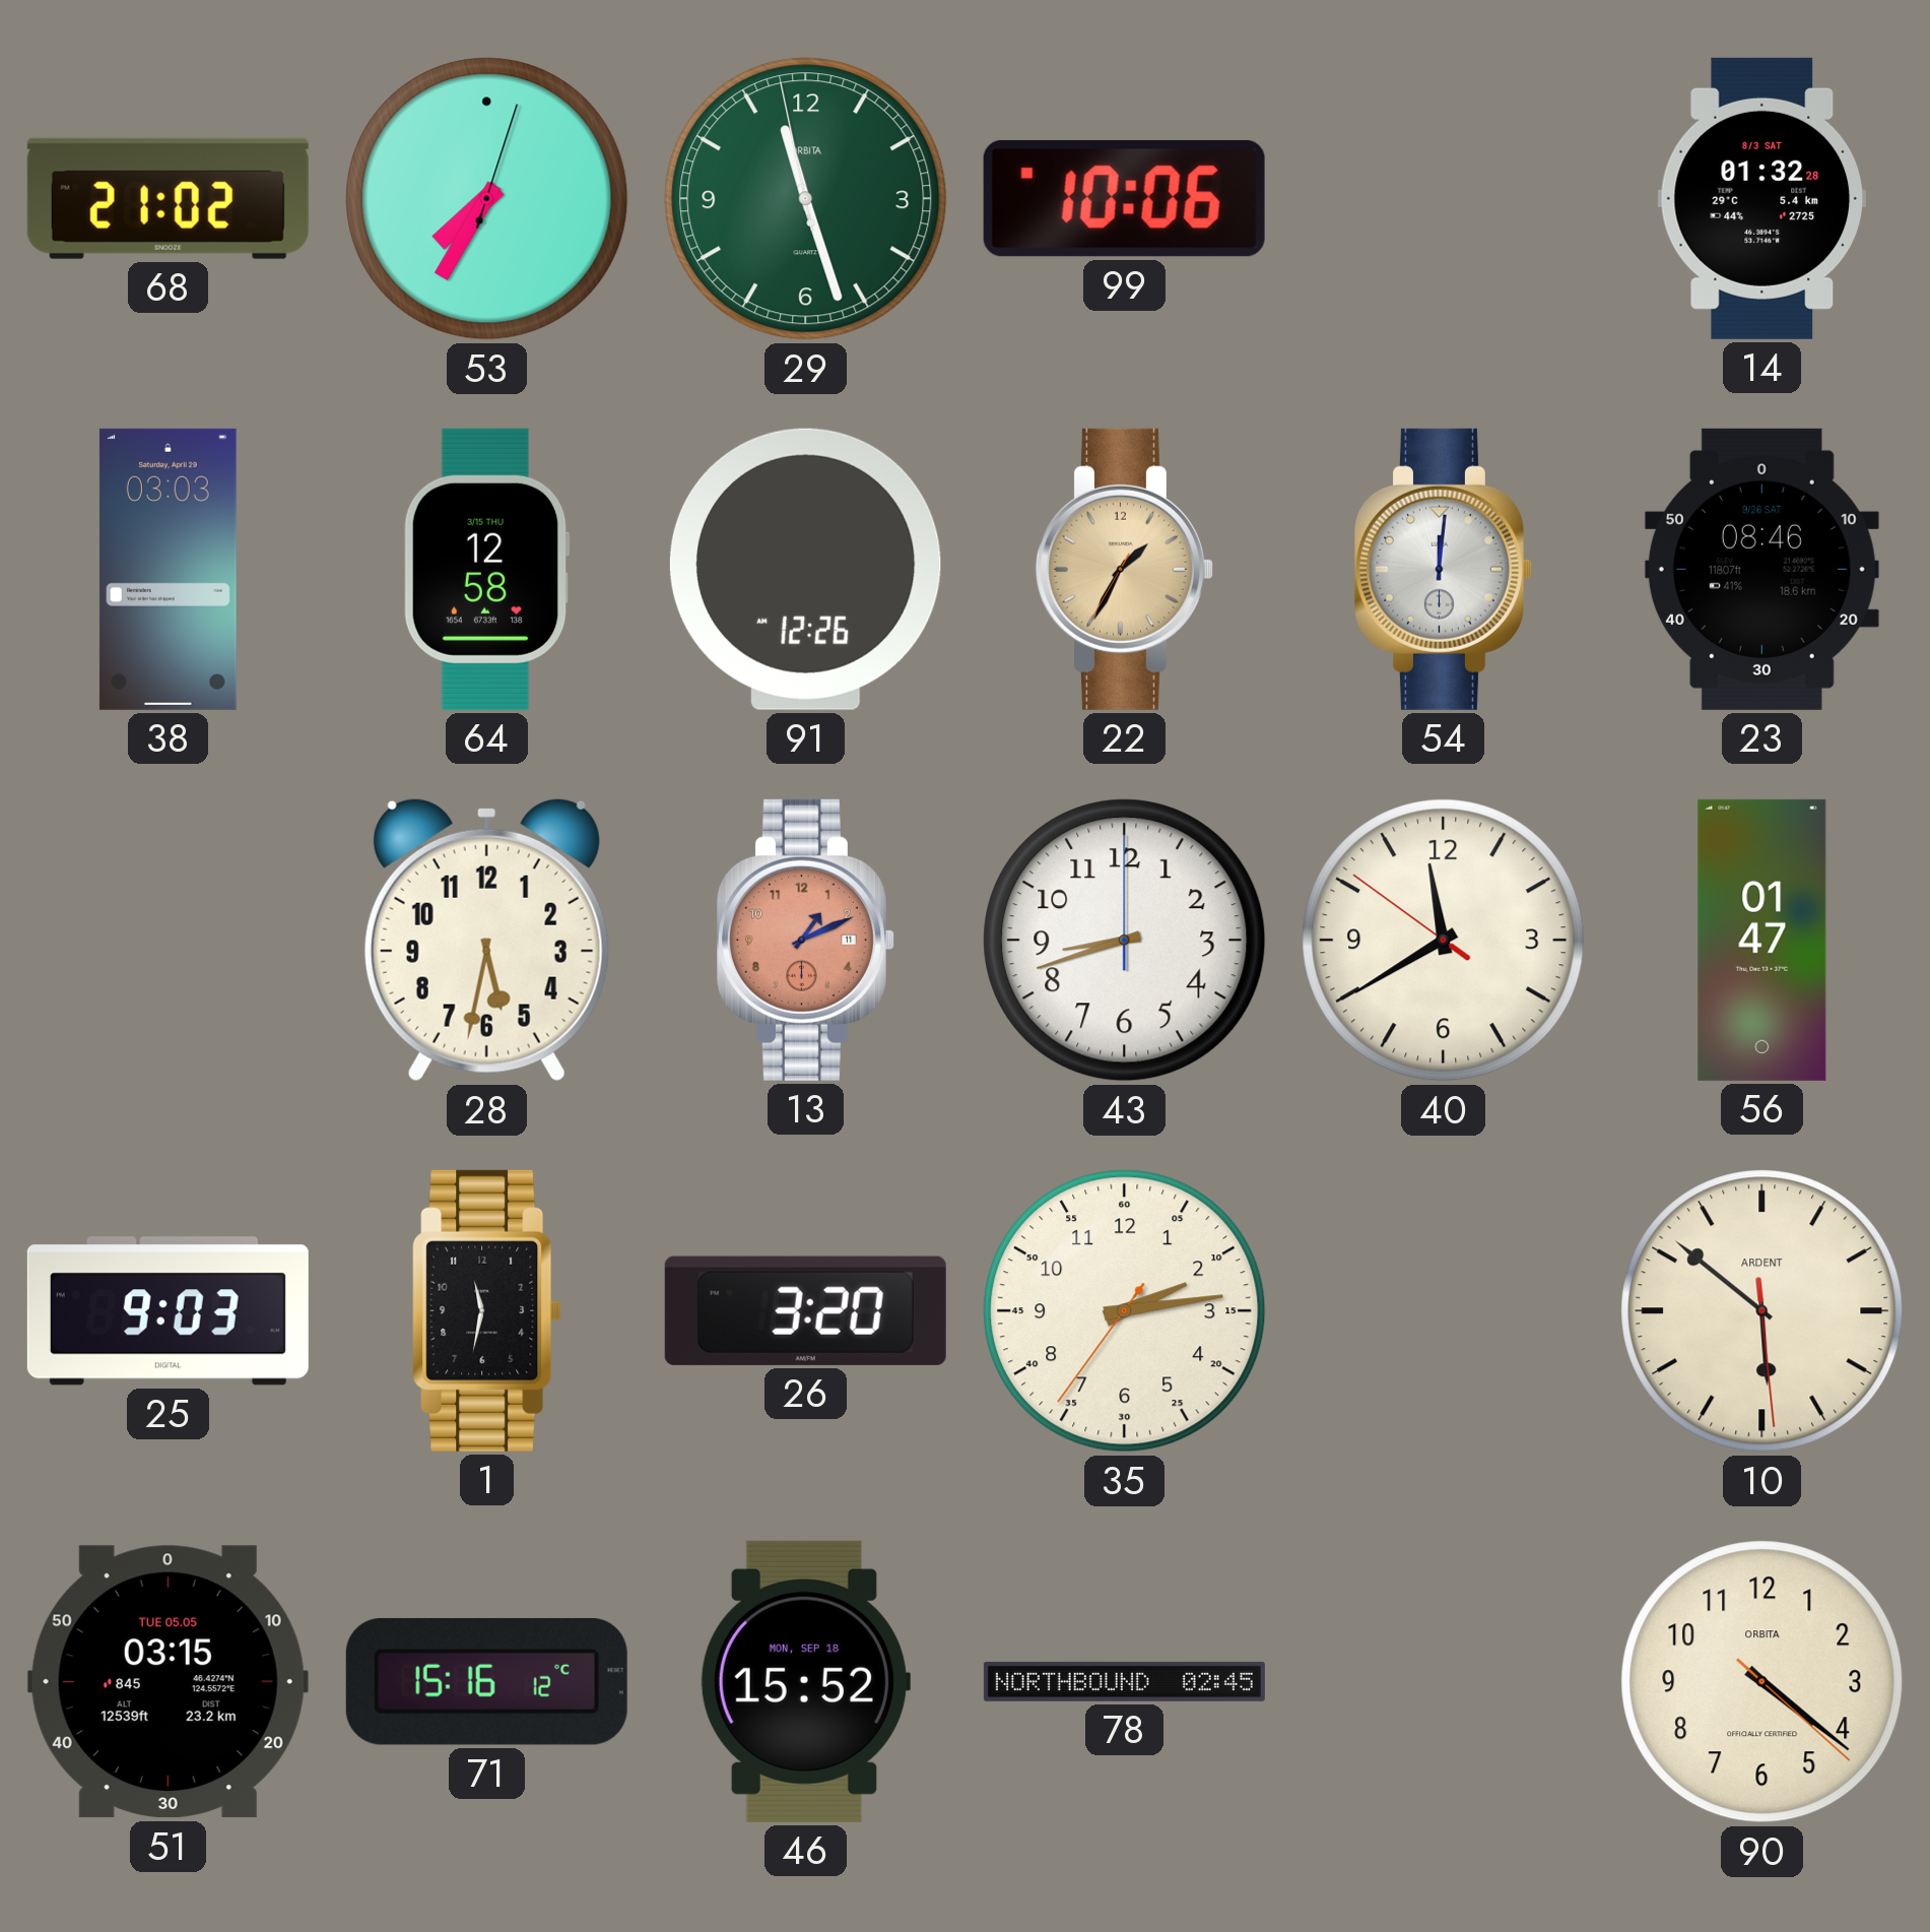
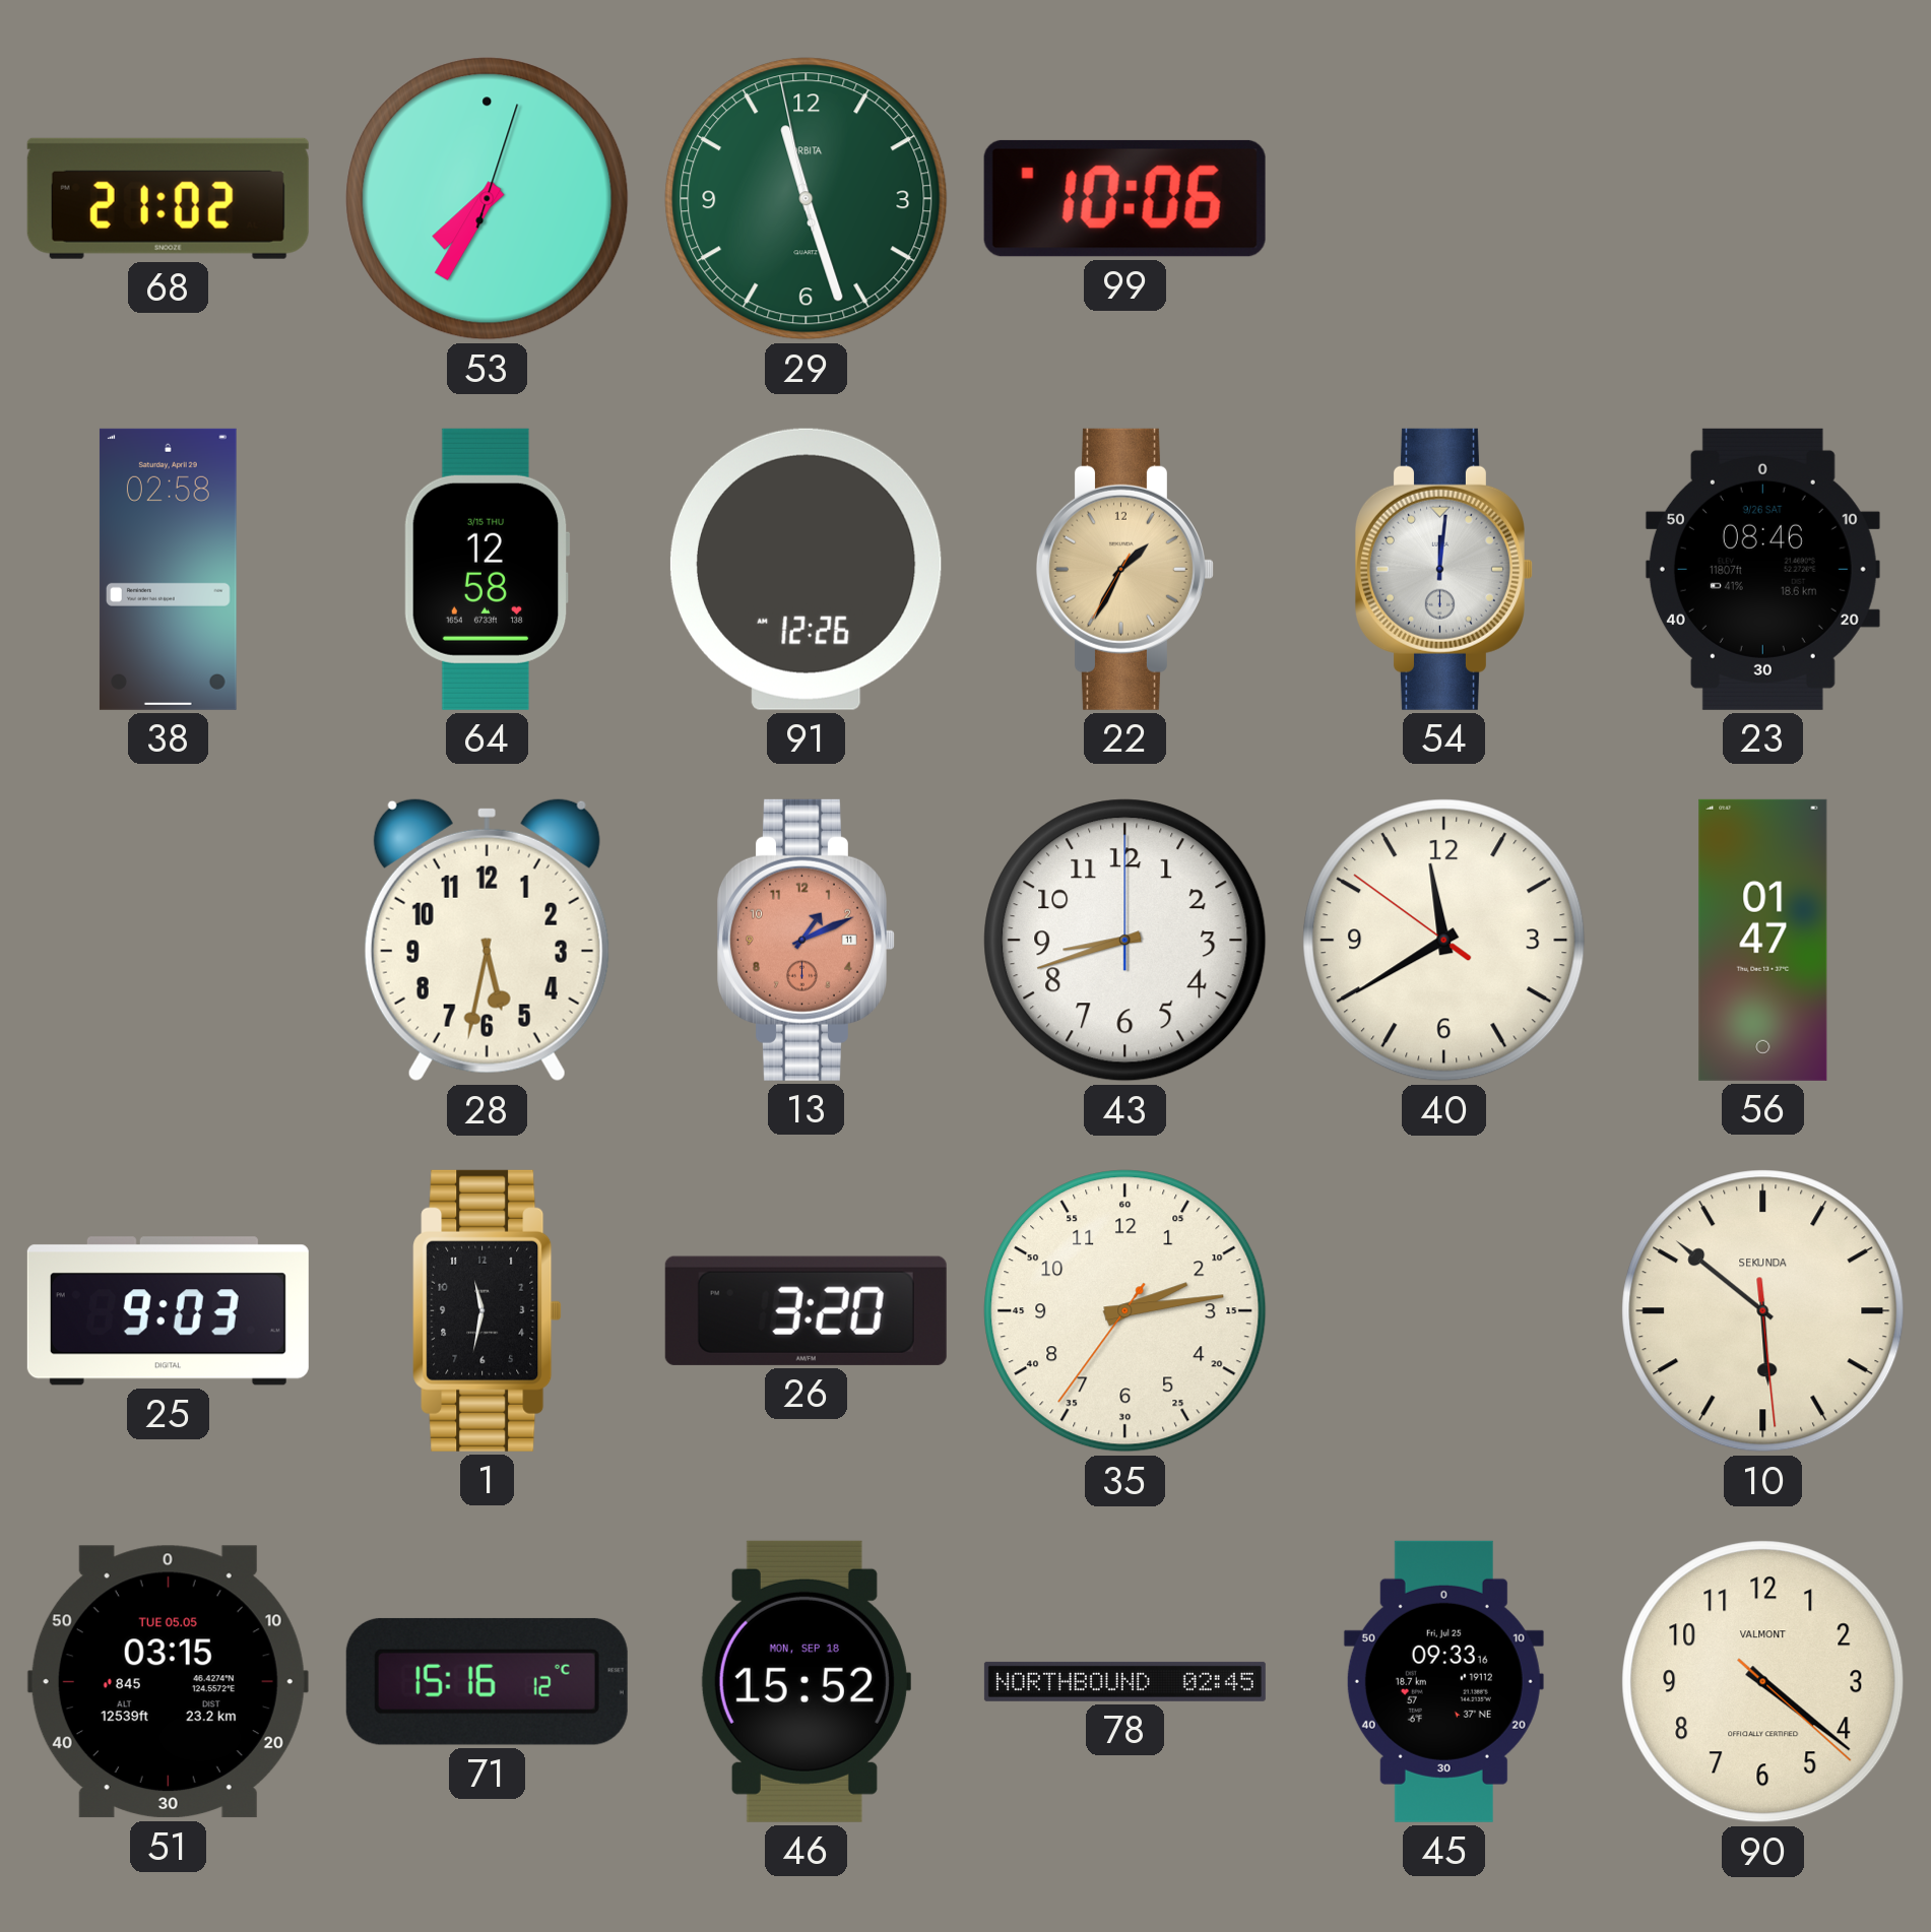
14: 01:32 -> none
38: 03:03 -> 02:58
10 brand: ARDENT -> SEKUNDA
45: none -> 09:33
90 brand: ORBITA -> VALMONT
